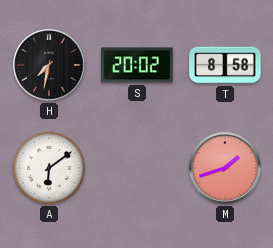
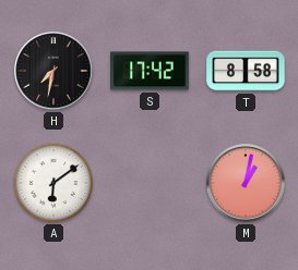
S: 20:02 -> 17:42
M: 1:42 -> 1:02
